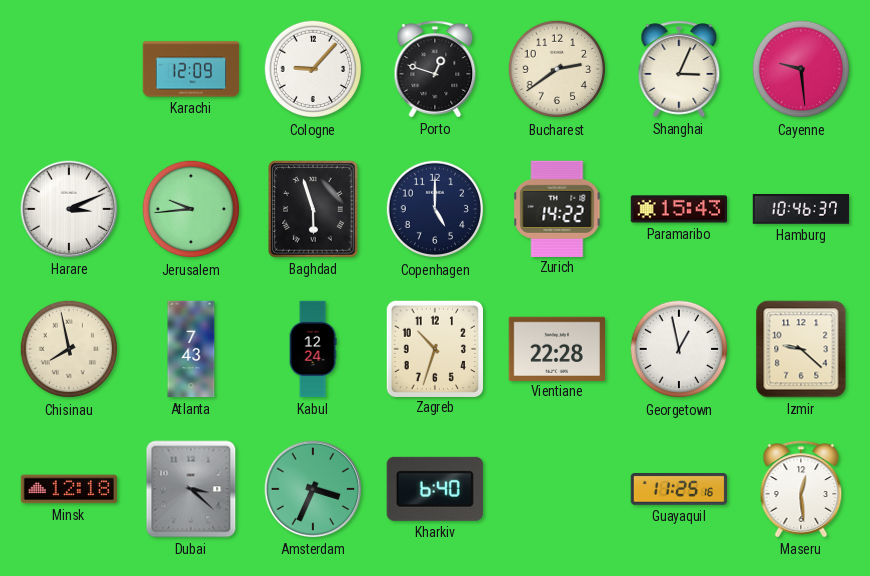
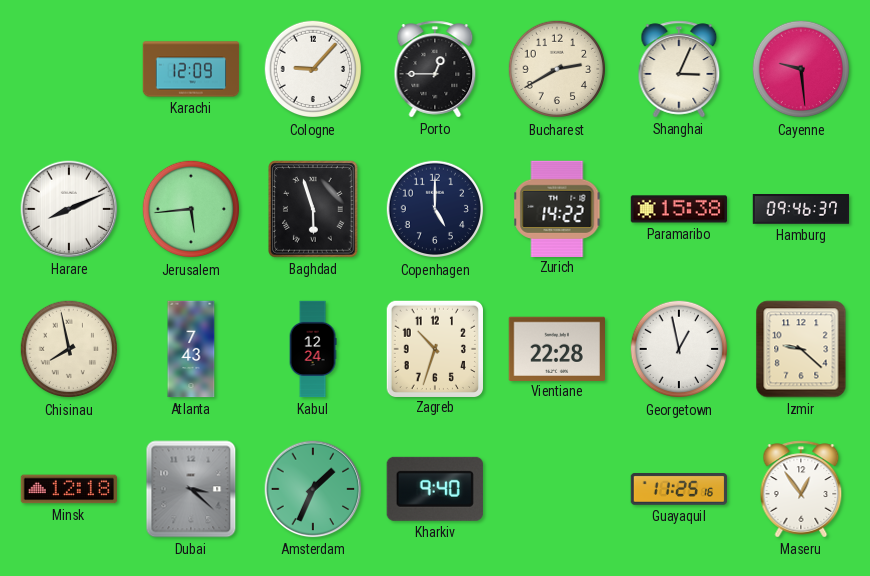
Porto: 12:48 -> 12:45
Bucharest: 2:39 -> 2:40
Harare: 3:11 -> 8:11
Jerusalem: 9:44 -> 5:44
Paramaribo: 15:43 -> 15:38
Hamburg: 10:46 -> 09:46
Amsterdam: 3:34 -> 1:34
Kharkiv: 6:40 -> 9:40
Maseru: 12:29 -> 12:54
